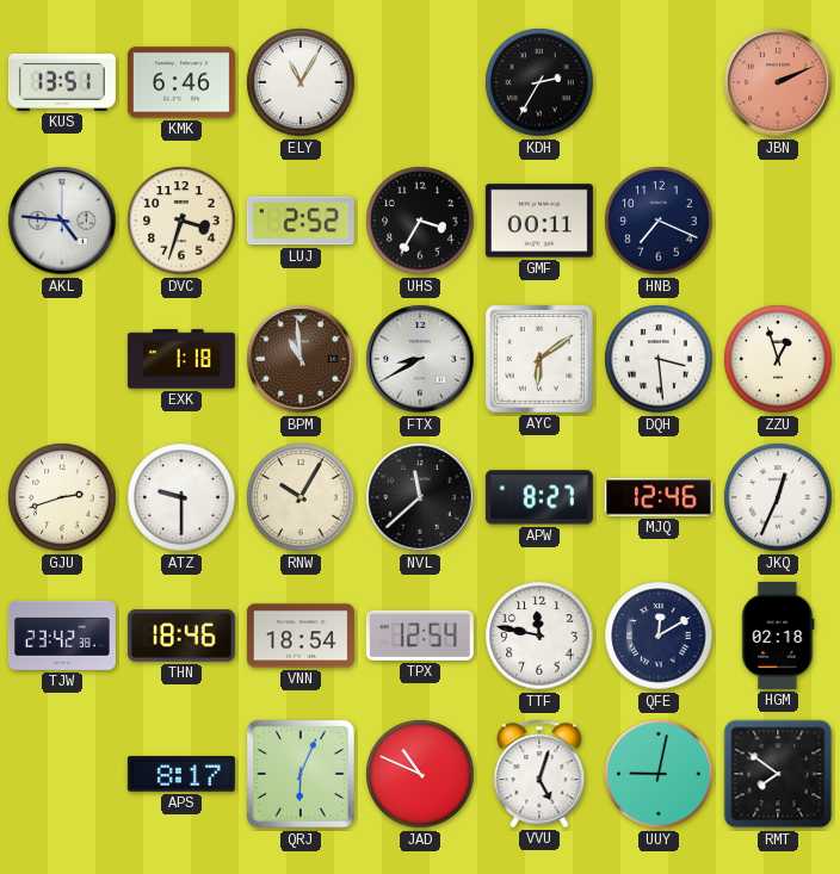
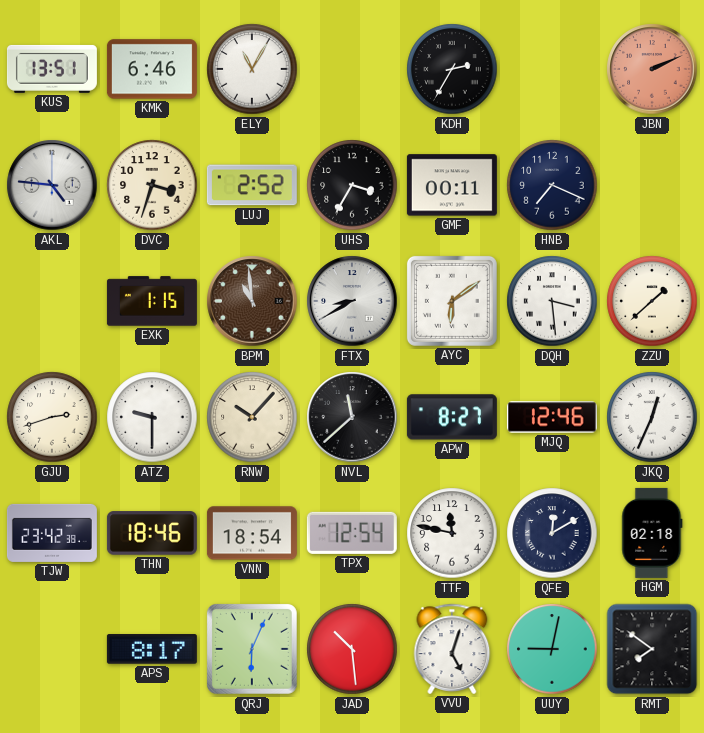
EXK: 1:18 -> 1:15
ZZU: 12:57 -> 1:38
RNW: 10:05 -> 10:07
JAD: 10:49 -> 10:29
